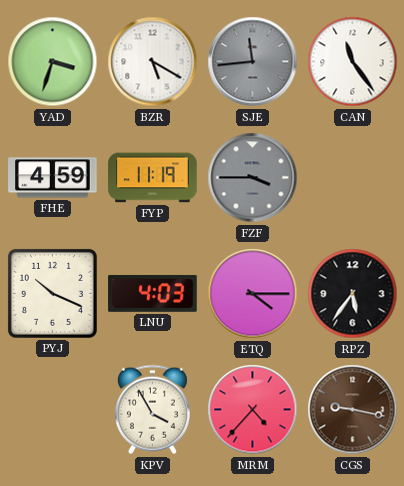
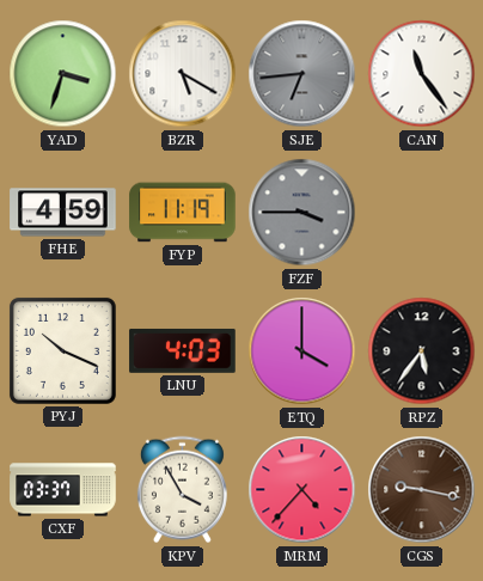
SJE: 11:44 -> 6:44
ETQ: 4:15 -> 4:00
CXF: none -> 03:37
